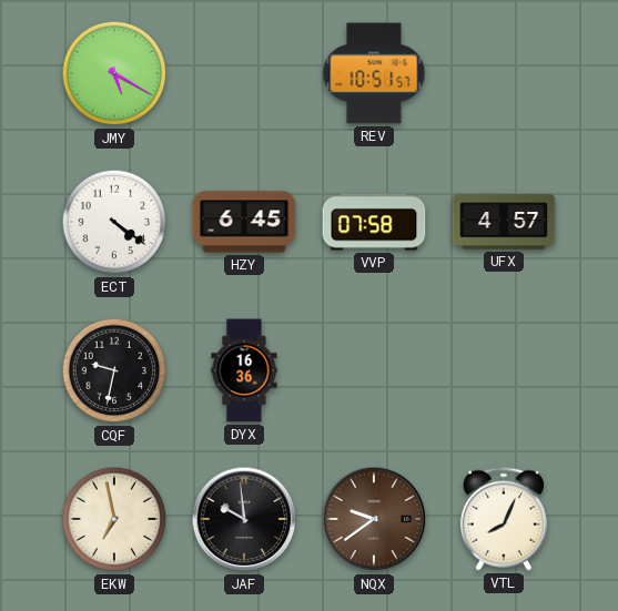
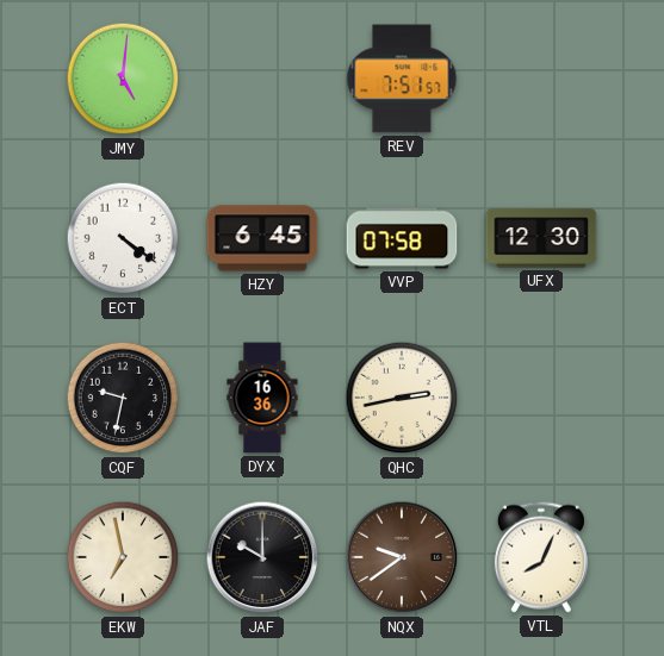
JMY: 5:20 -> 5:01
REV: 10:51 -> 7:51
UFX: 4:57 -> 12:30
QHC: none -> 2:43
JAF: 9:59 -> 10:00
